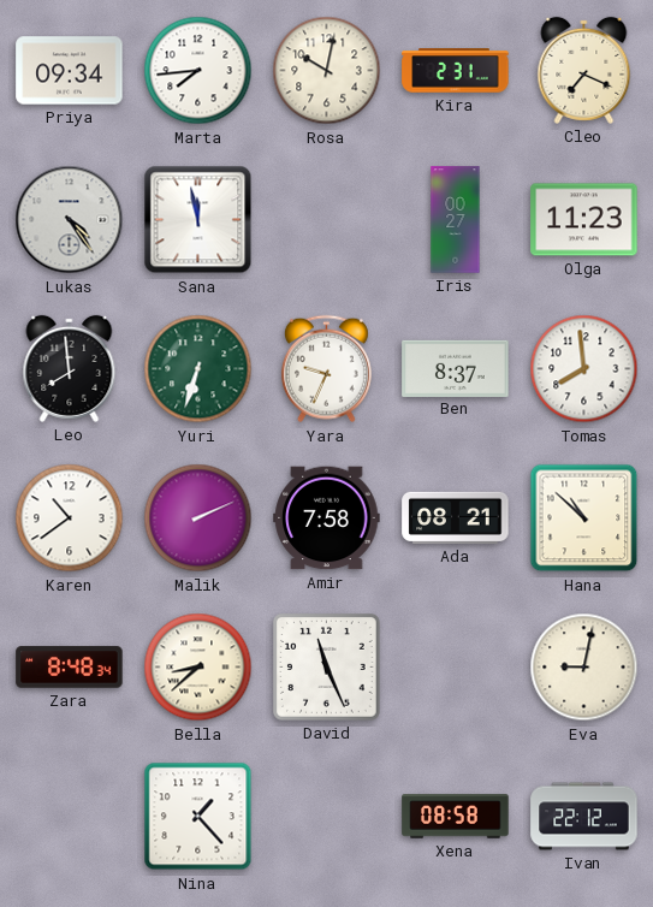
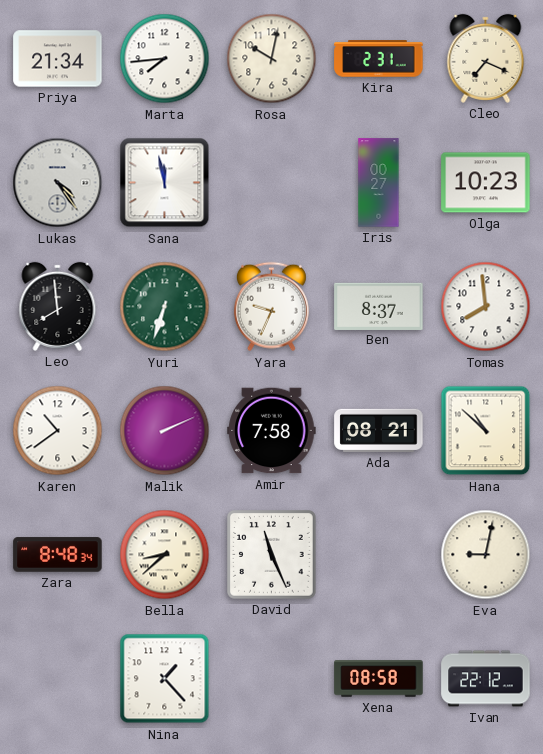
Priya: 09:34 -> 21:34
Olga: 11:23 -> 10:23
